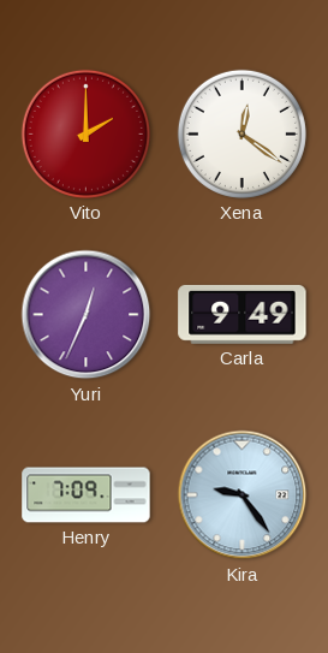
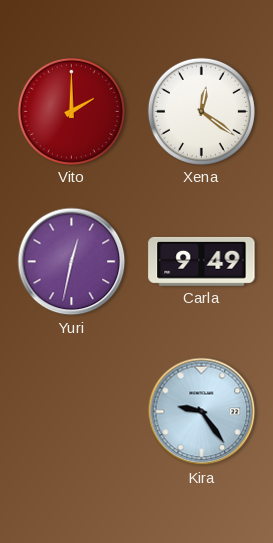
Yuri: 12:34 -> 12:32
Henry: 7:09 -> none
